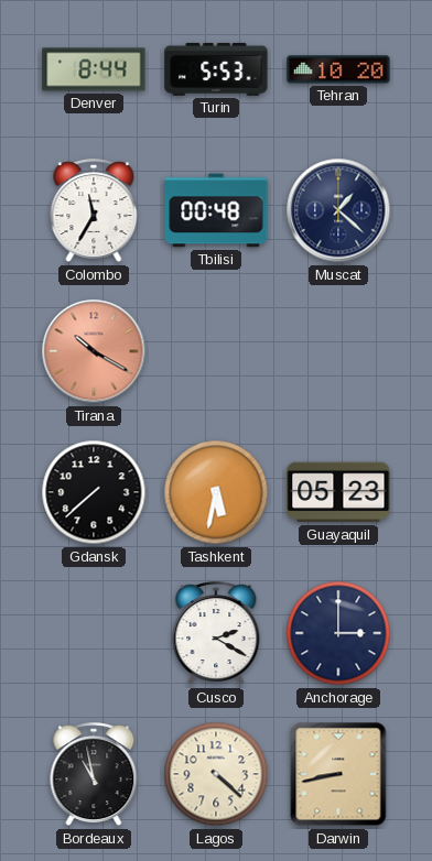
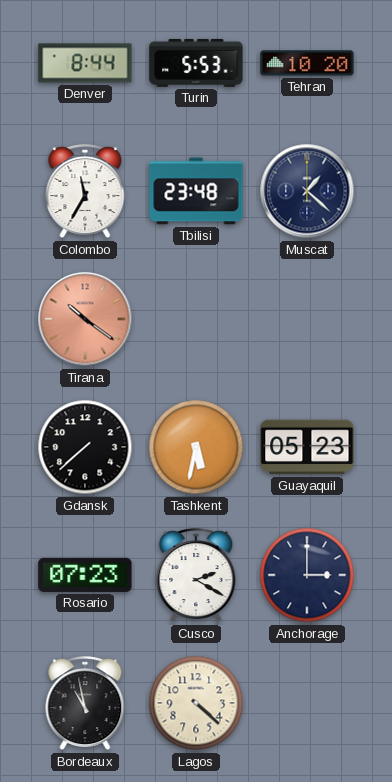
Tbilisi: 00:48 -> 23:48
Tirana: 10:20 -> 10:21
Rosario: none -> 07:23
Darwin: 8:43 -> none
